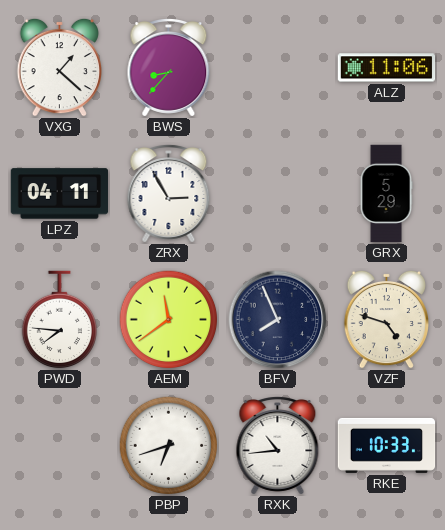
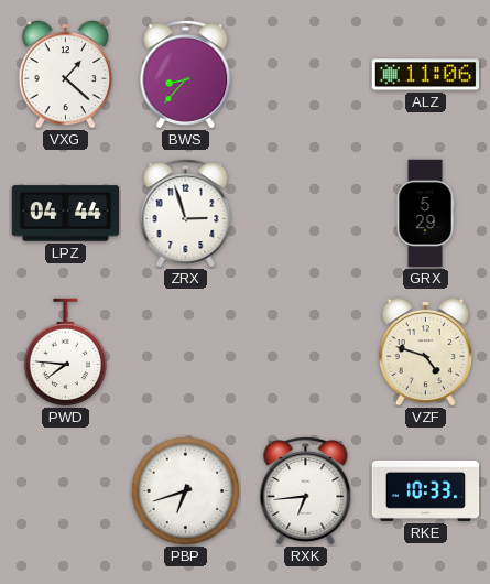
LPZ: 04:11 -> 04:44
ZRX: 2:55 -> 2:57
AEM: 11:39 -> none
BFV: 7:56 -> none
RXK: 10:44 -> 6:44
